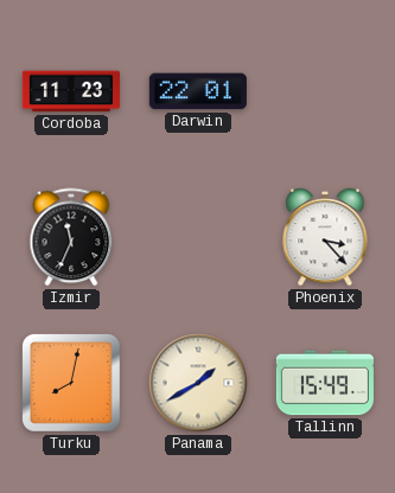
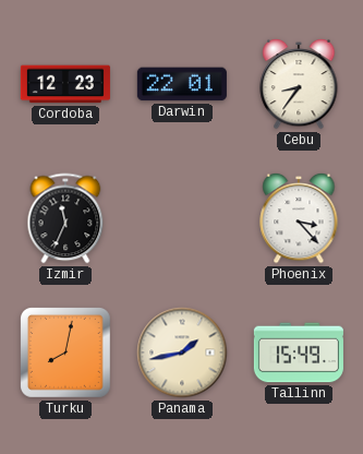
Cordoba: 11:23 -> 12:23
Cebu: none -> 8:36
Panama: 1:40 -> 1:43
